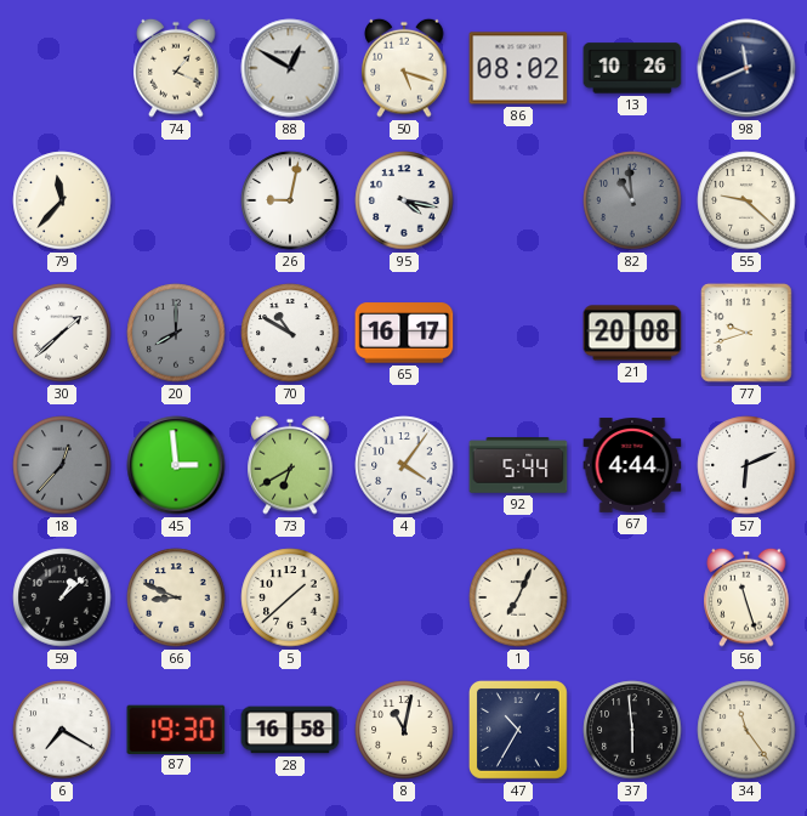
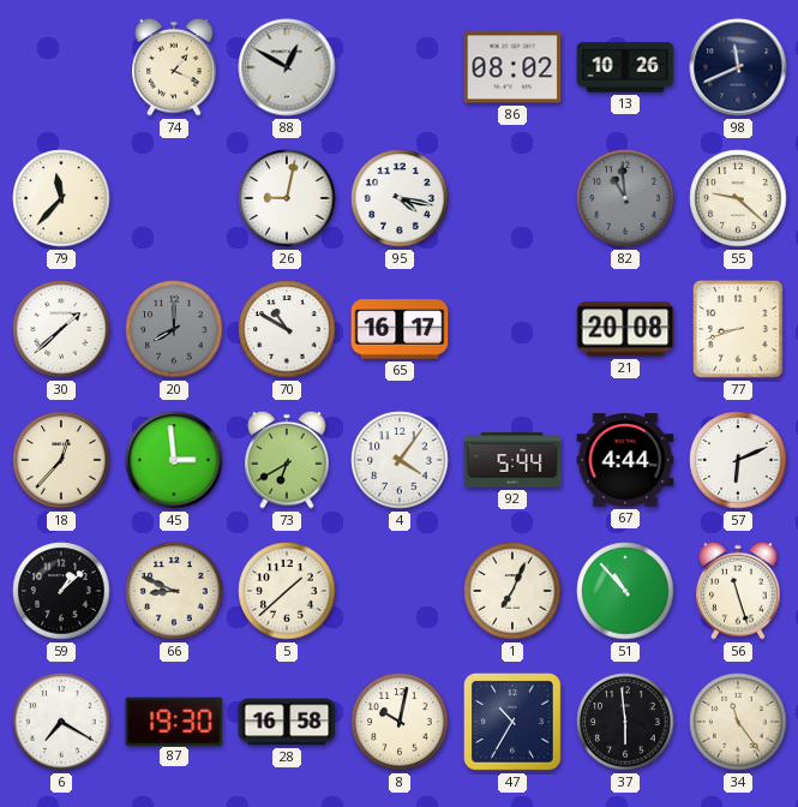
50: 5:18 -> none
77: 9:42 -> 8:42
18 dial: grey -> cream
51: none -> 10:53
8: 11:02 -> 10:02
